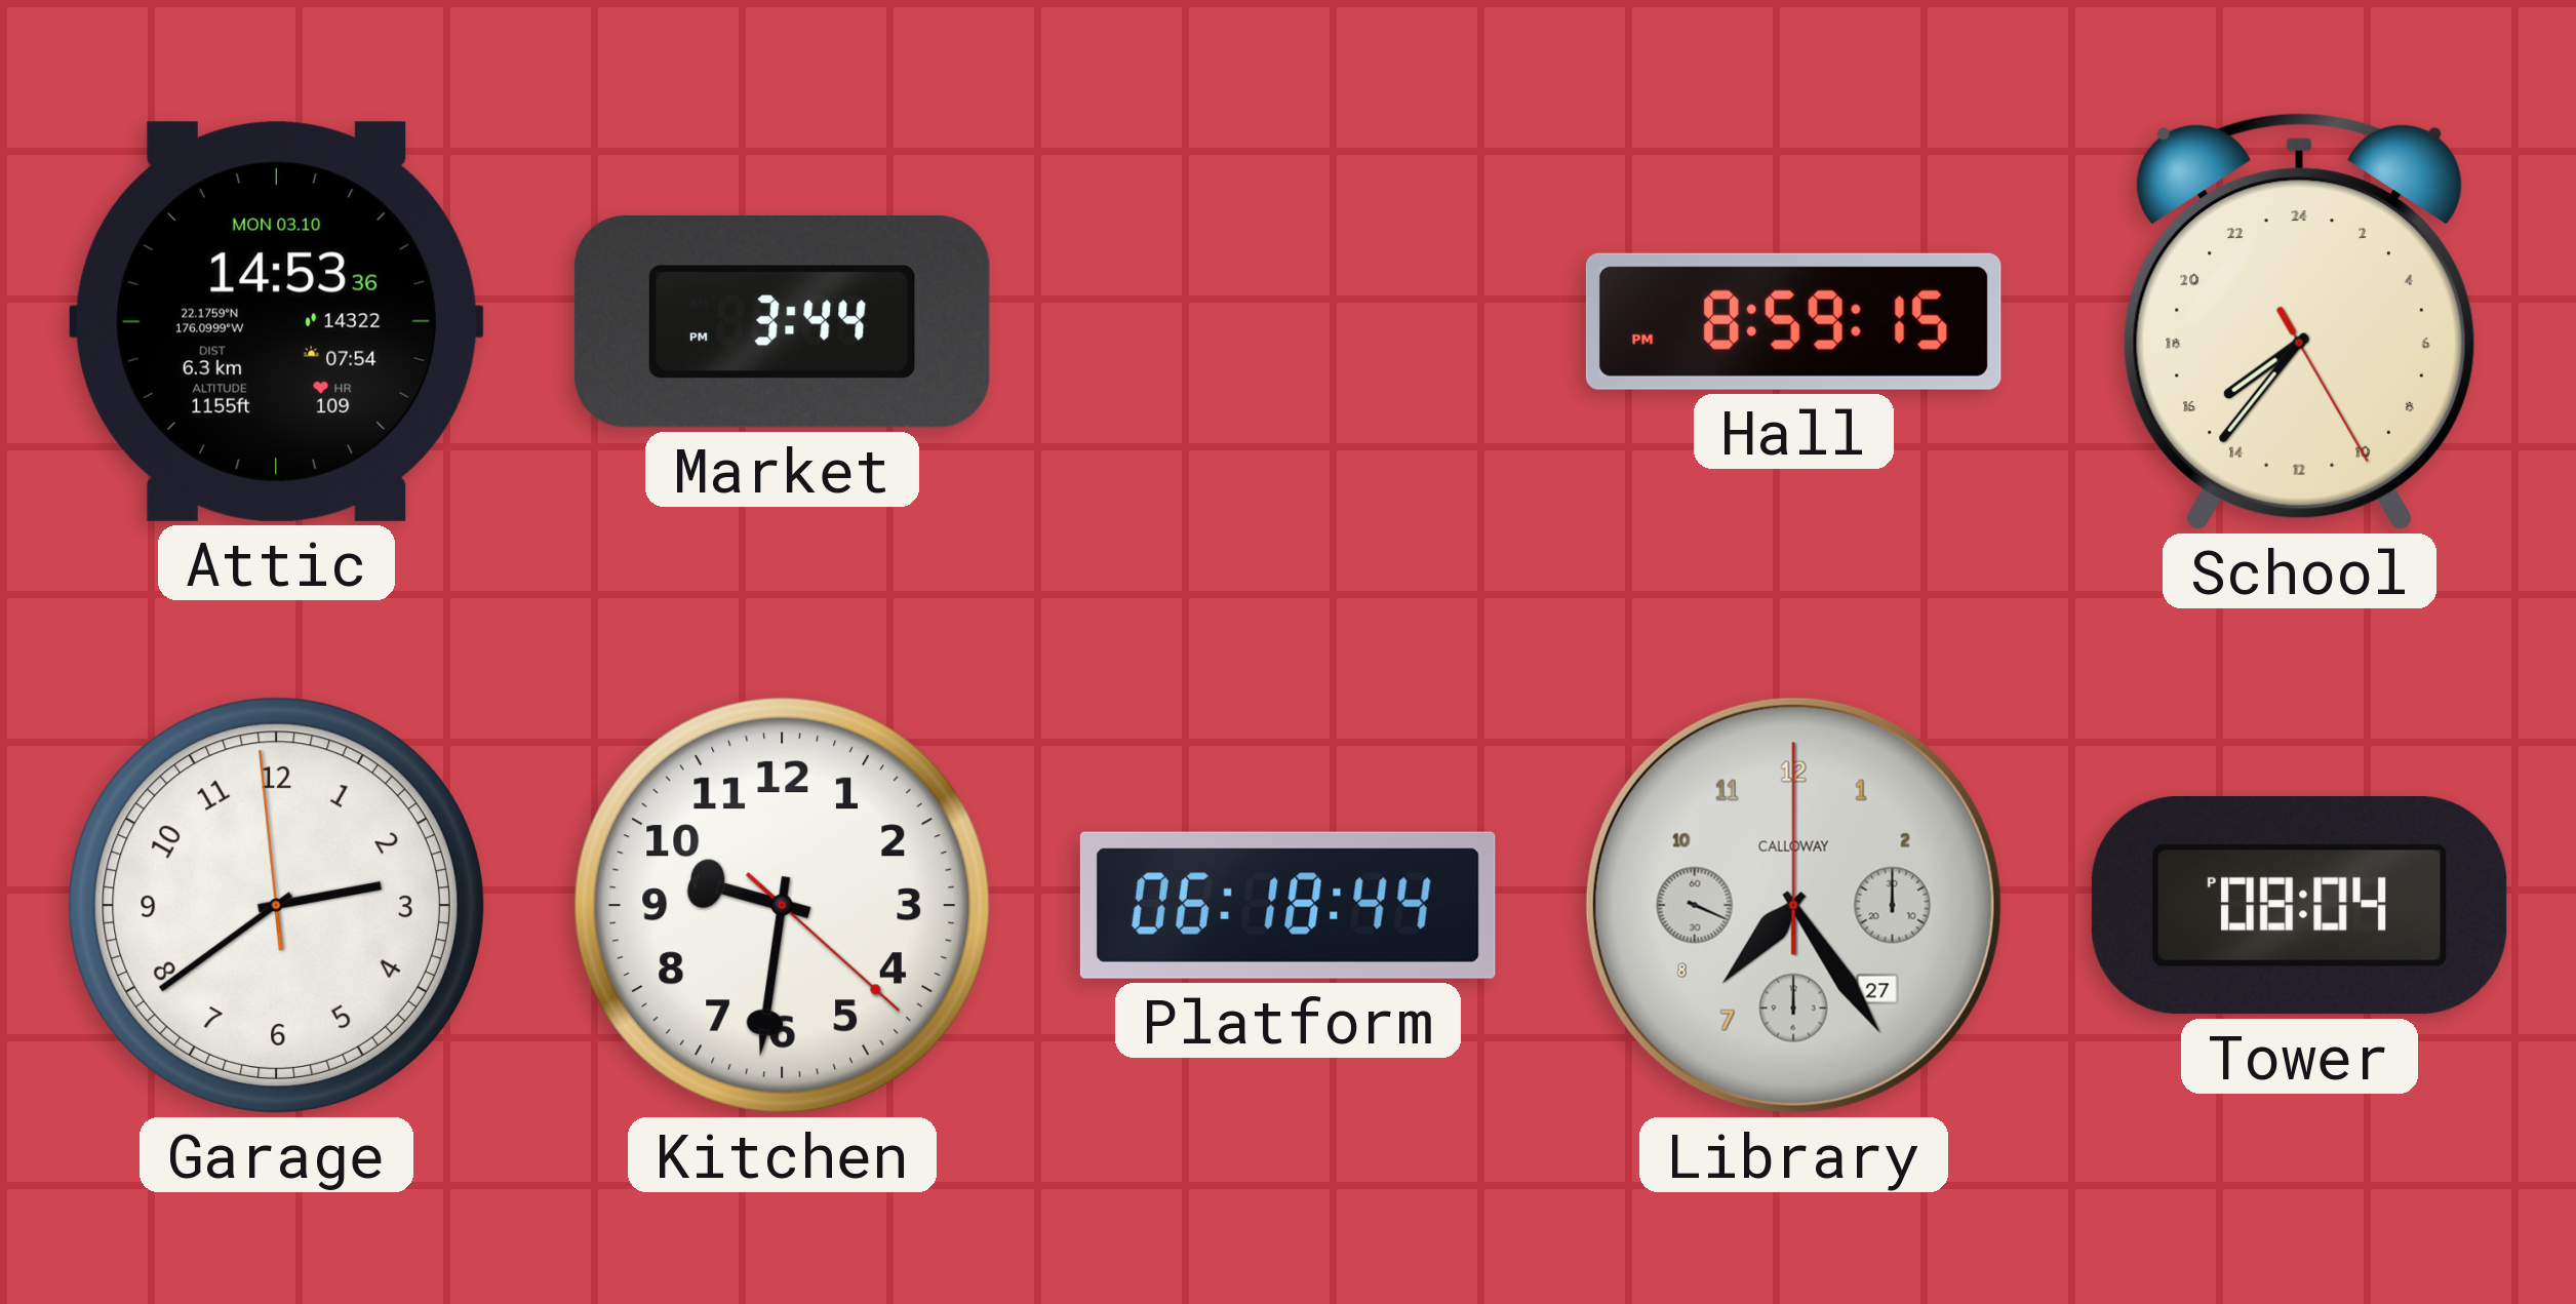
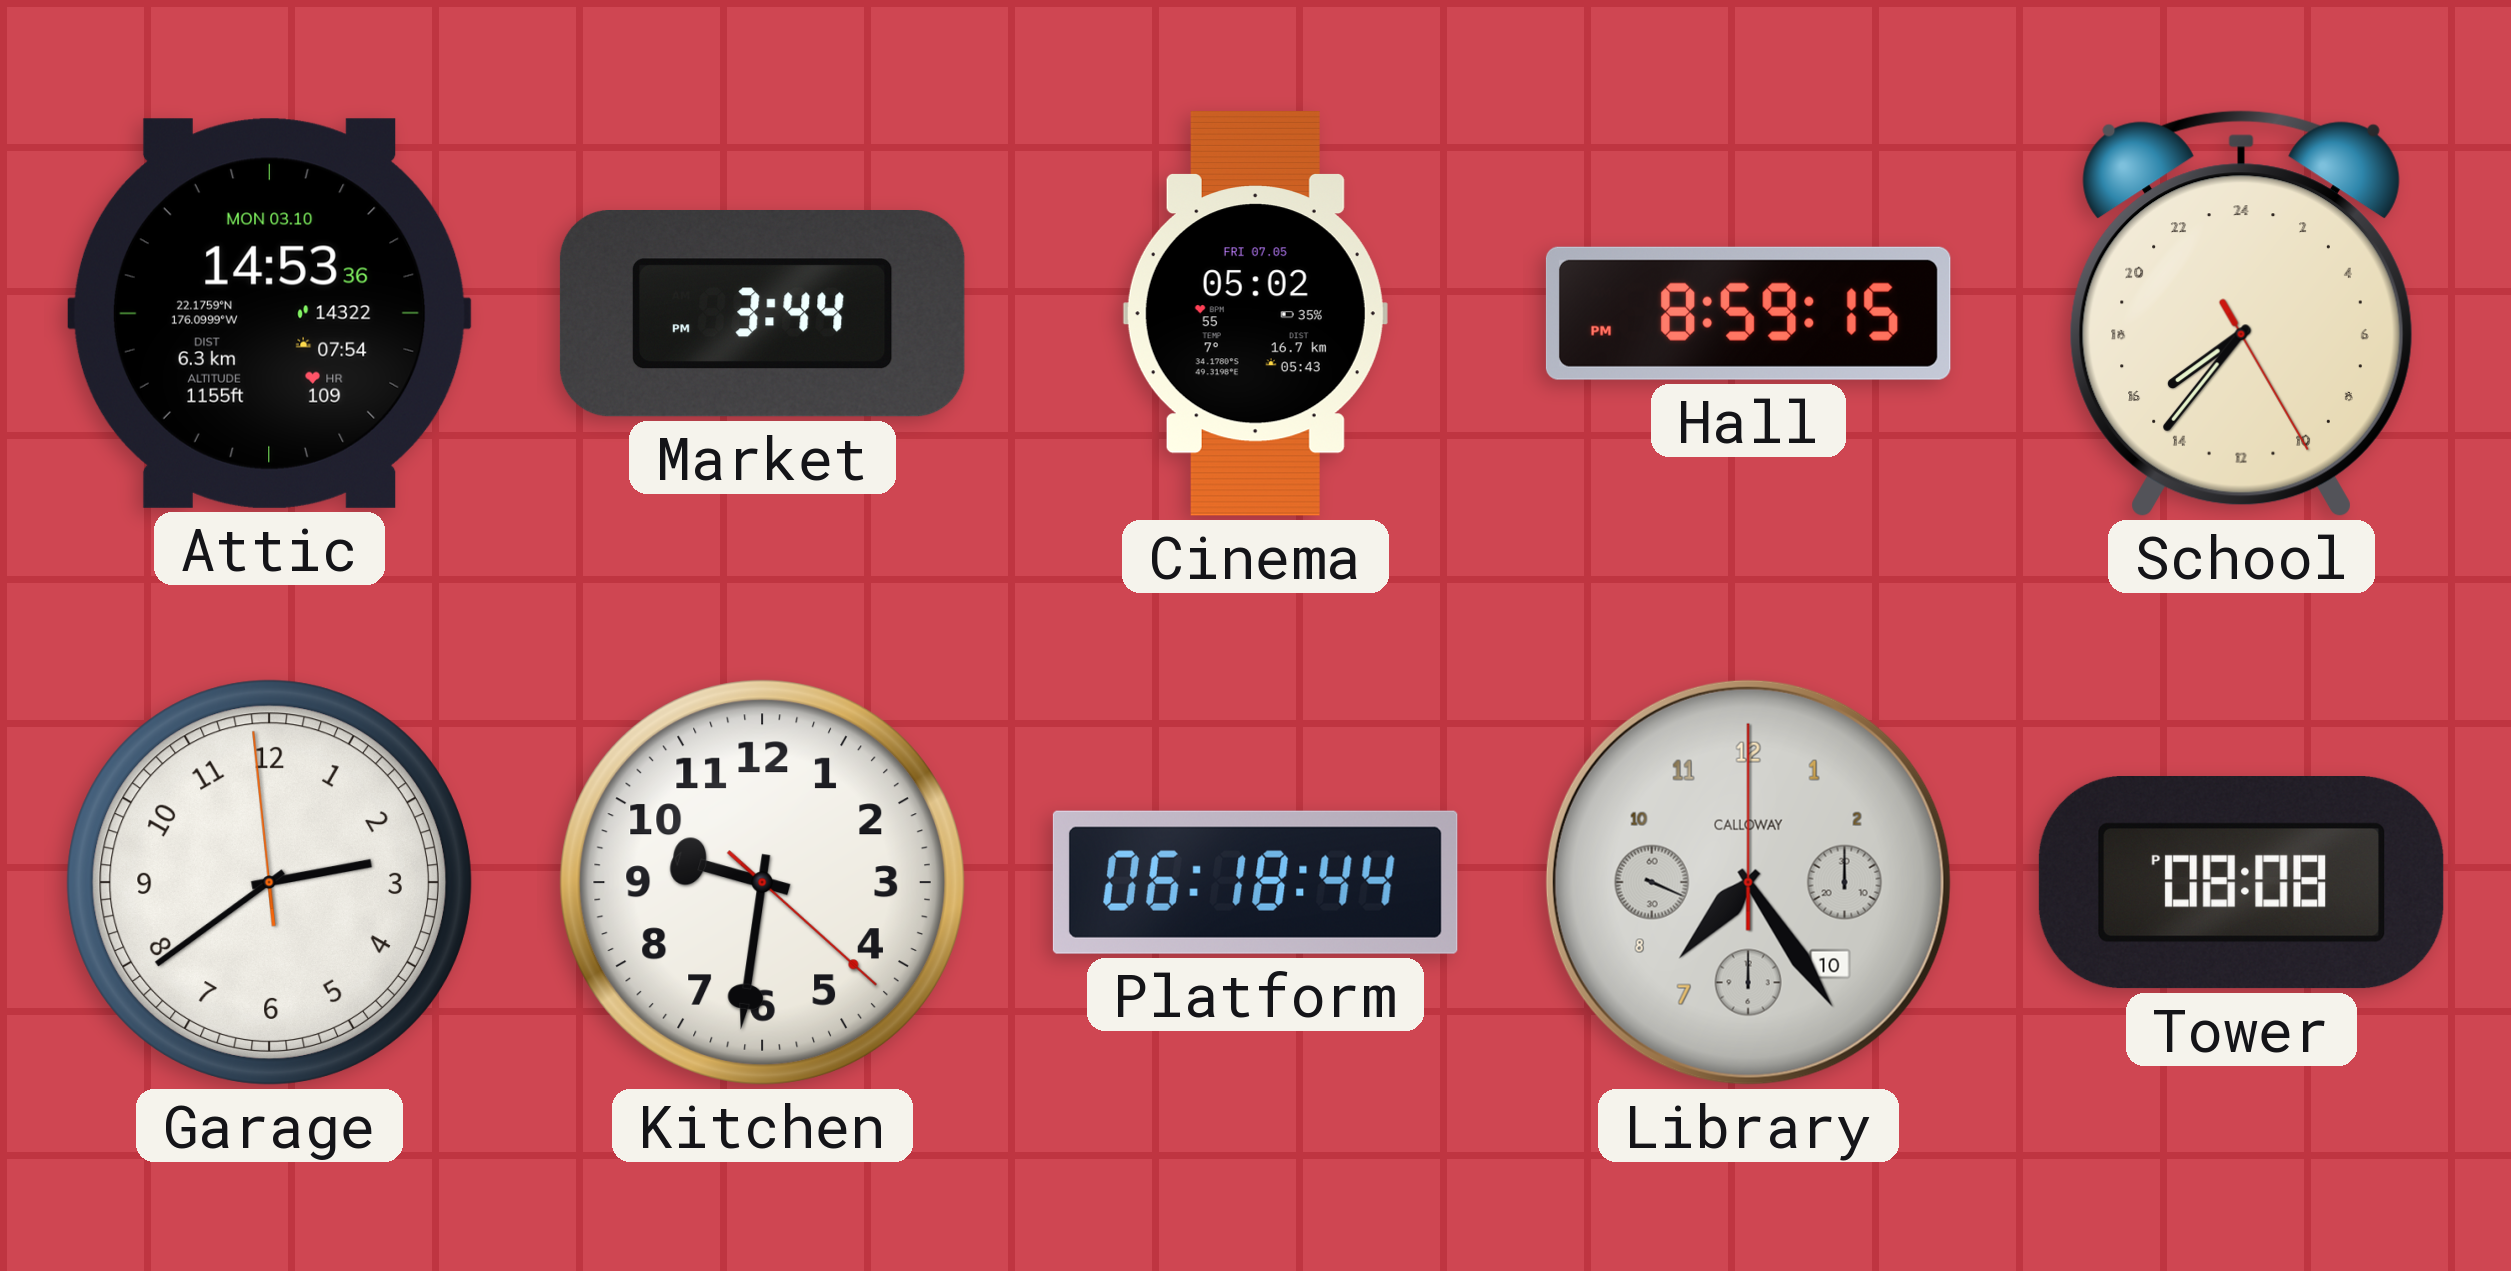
Cinema: none -> 05:02
Library date: 27 -> 10
Tower: 08:04 -> 08:08
